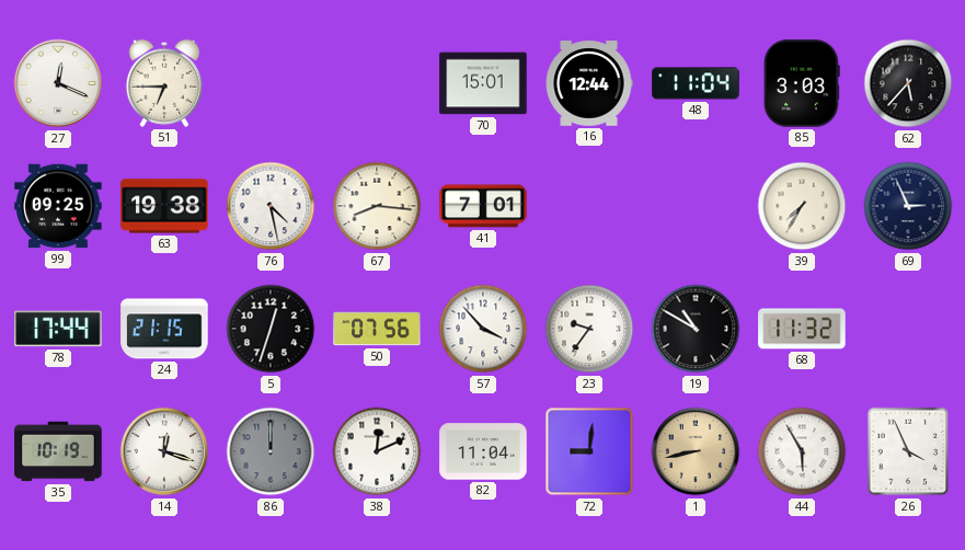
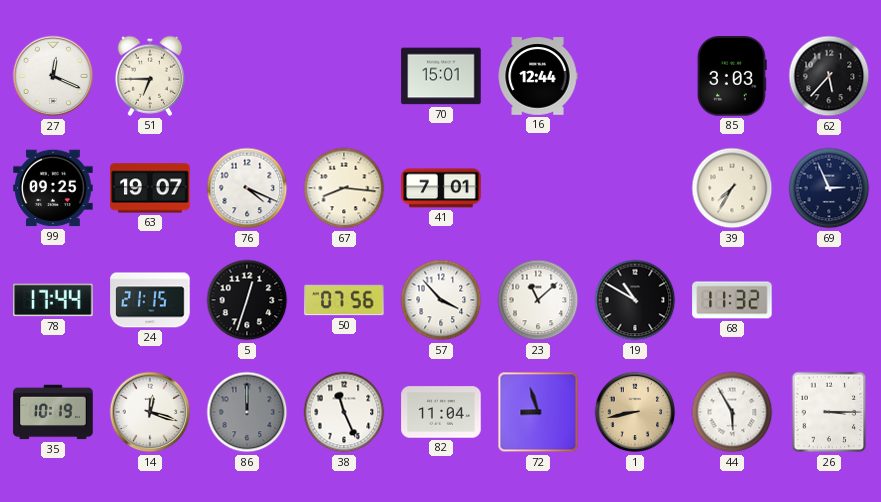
48: 11:04 -> none
63: 19:38 -> 19:07
76: 4:28 -> 4:19
23: 9:36 -> 11:08
38: 12:11 -> 11:26
72: 9:01 -> 8:57
26: 3:56 -> 3:15
